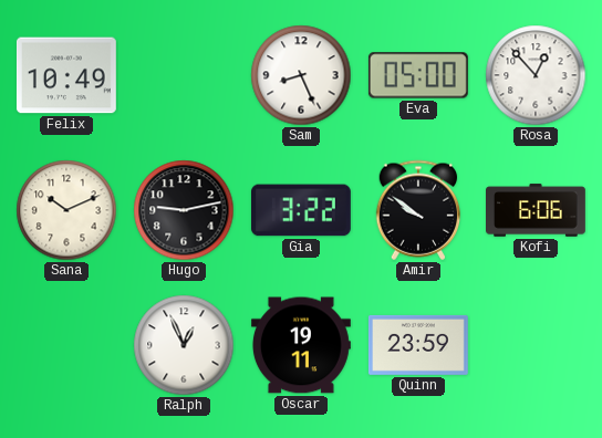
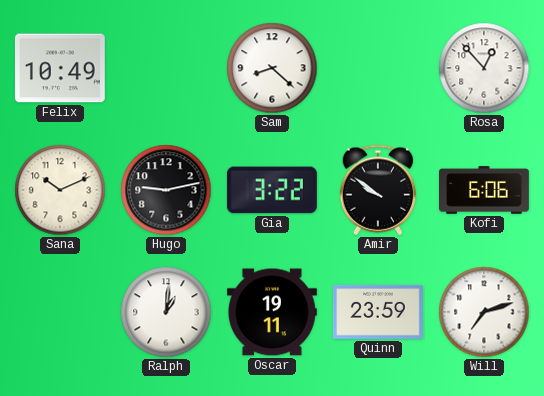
Sam: 8:26 -> 8:22
Eva: 05:00 -> none
Ralph: 12:56 -> 1:01
Will: none -> 7:12
